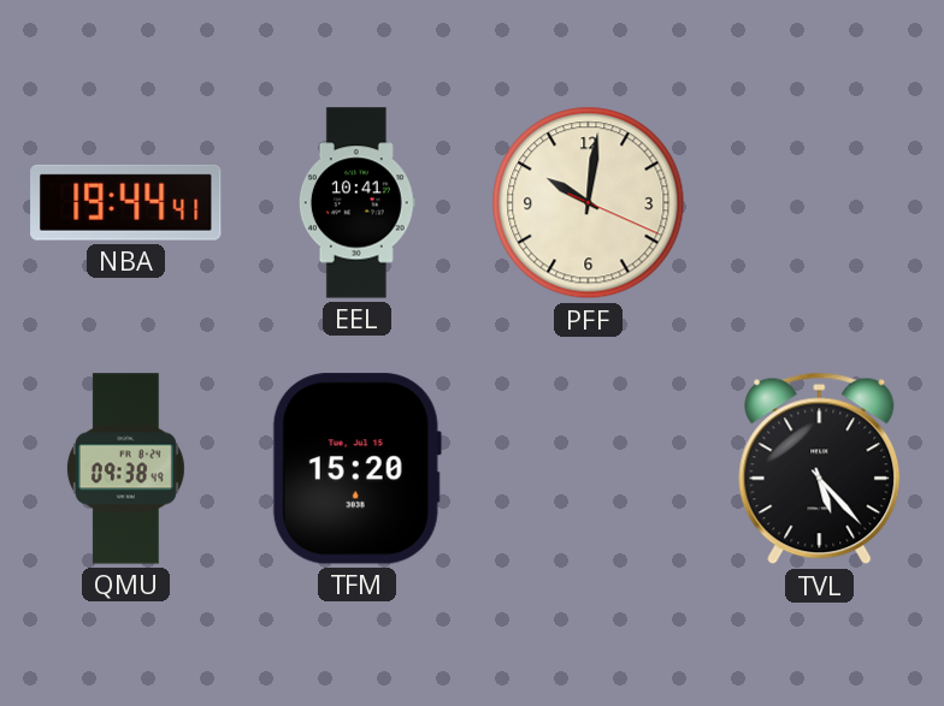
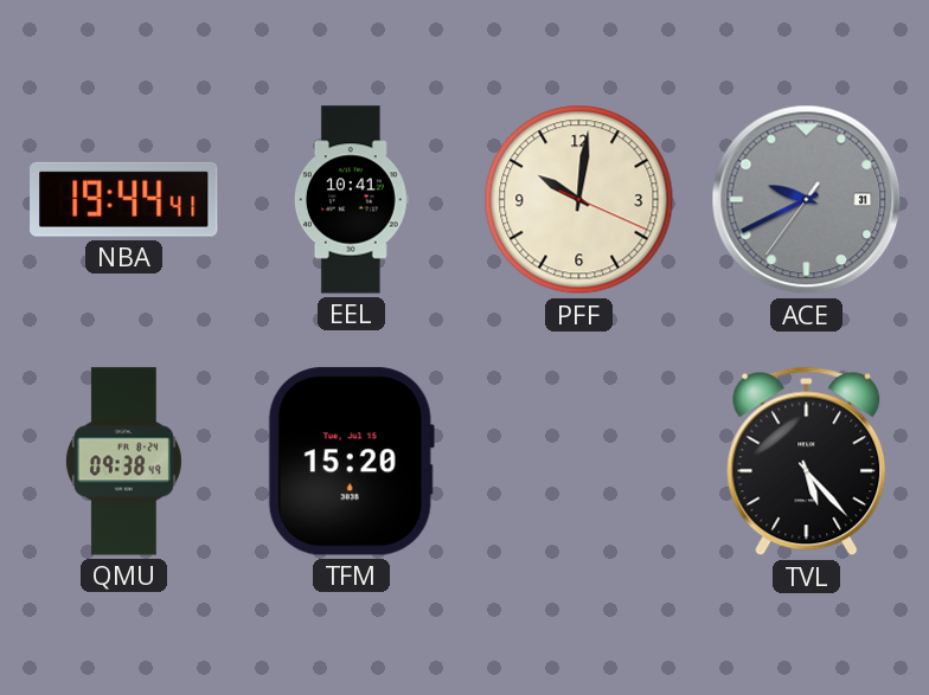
ACE: none -> 9:40
